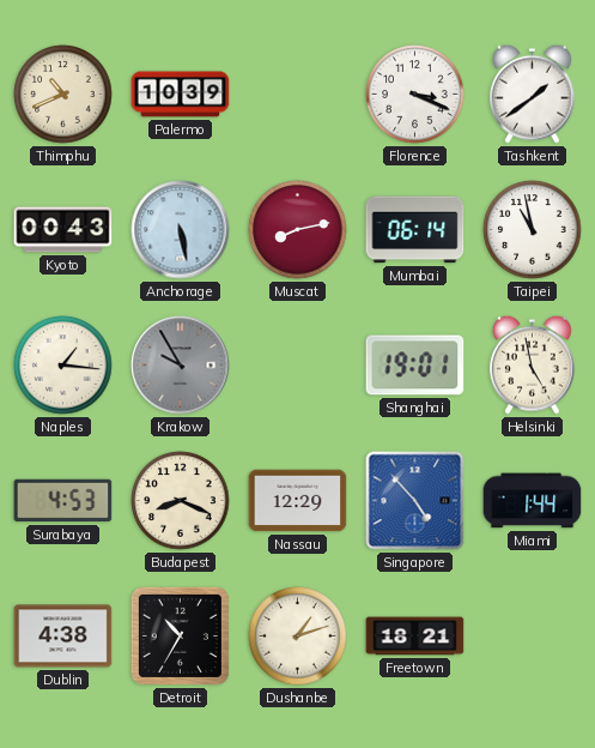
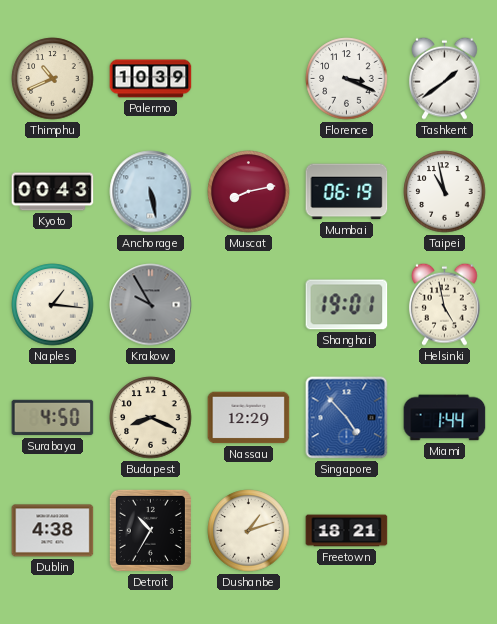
Mumbai: 06:14 -> 06:19
Surabaya: 4:53 -> 4:50
